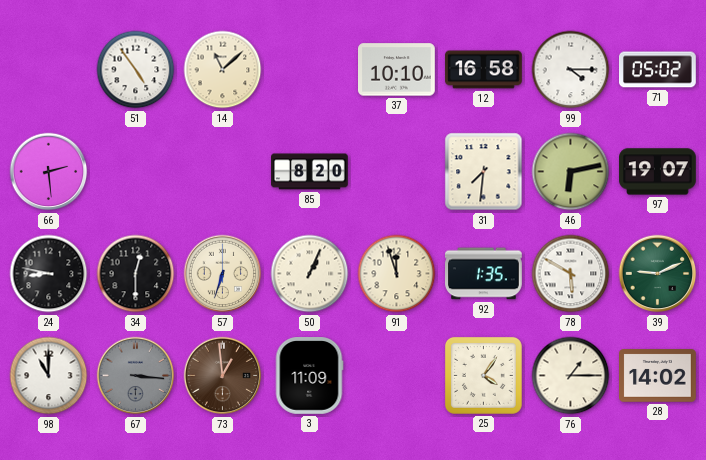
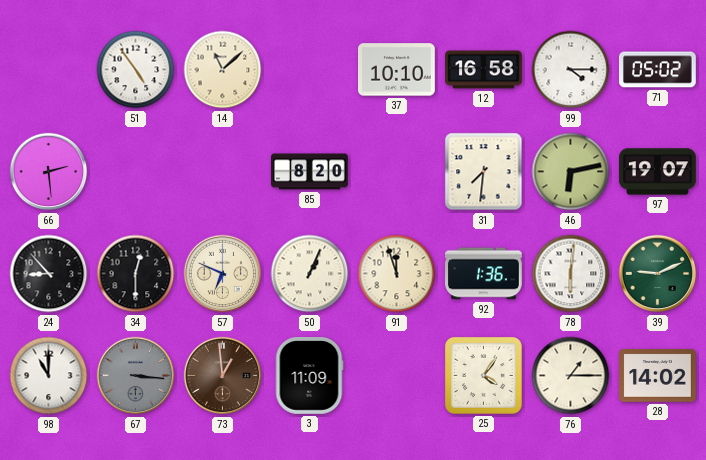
24: 8:47 -> 8:53
57: 6:33 -> 6:49
92: 1:35 -> 1:36
78: 5:50 -> 6:01
